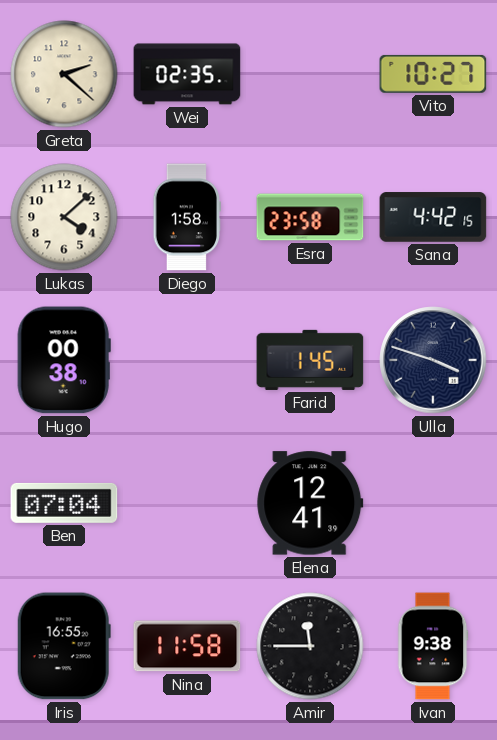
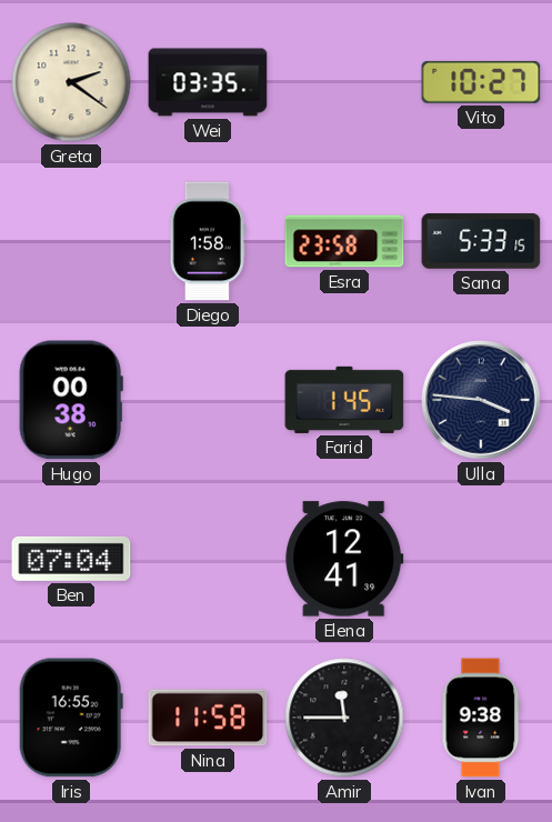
Greta: 2:22 -> 2:21
Wei: 02:35 -> 03:35
Lukas: 4:08 -> none
Sana: 4:42 -> 5:33
Ulla: 3:48 -> 3:46
